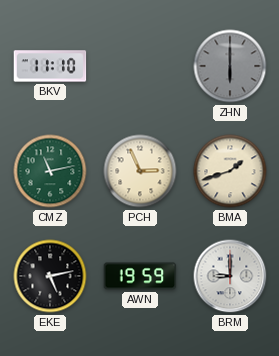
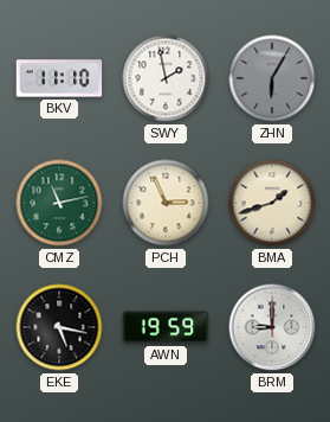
SWY: none -> 1:58
ZHN: 6:00 -> 6:05
EKE: 5:13 -> 5:17
